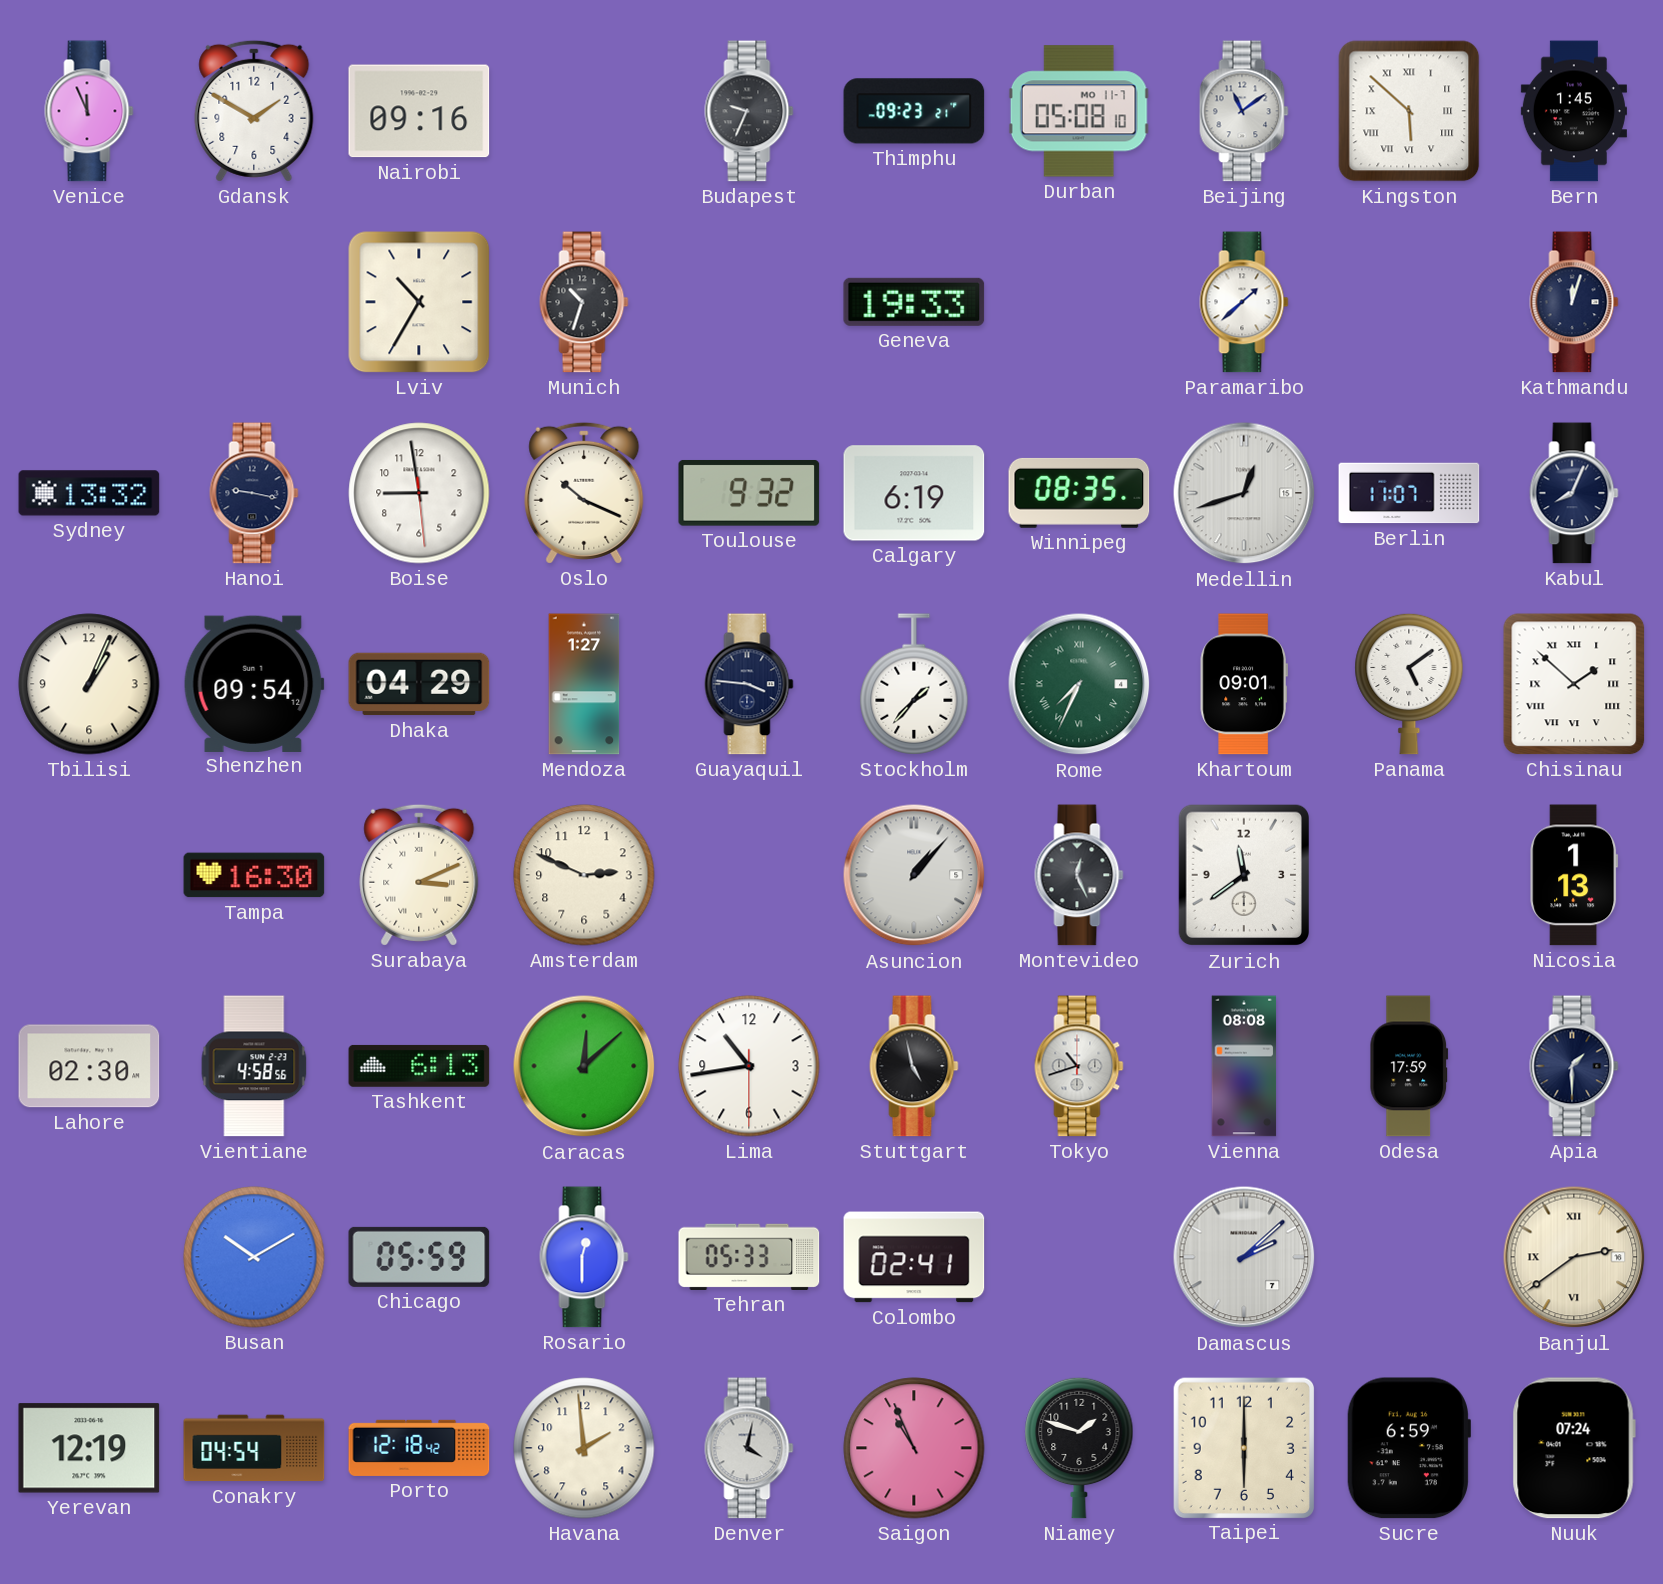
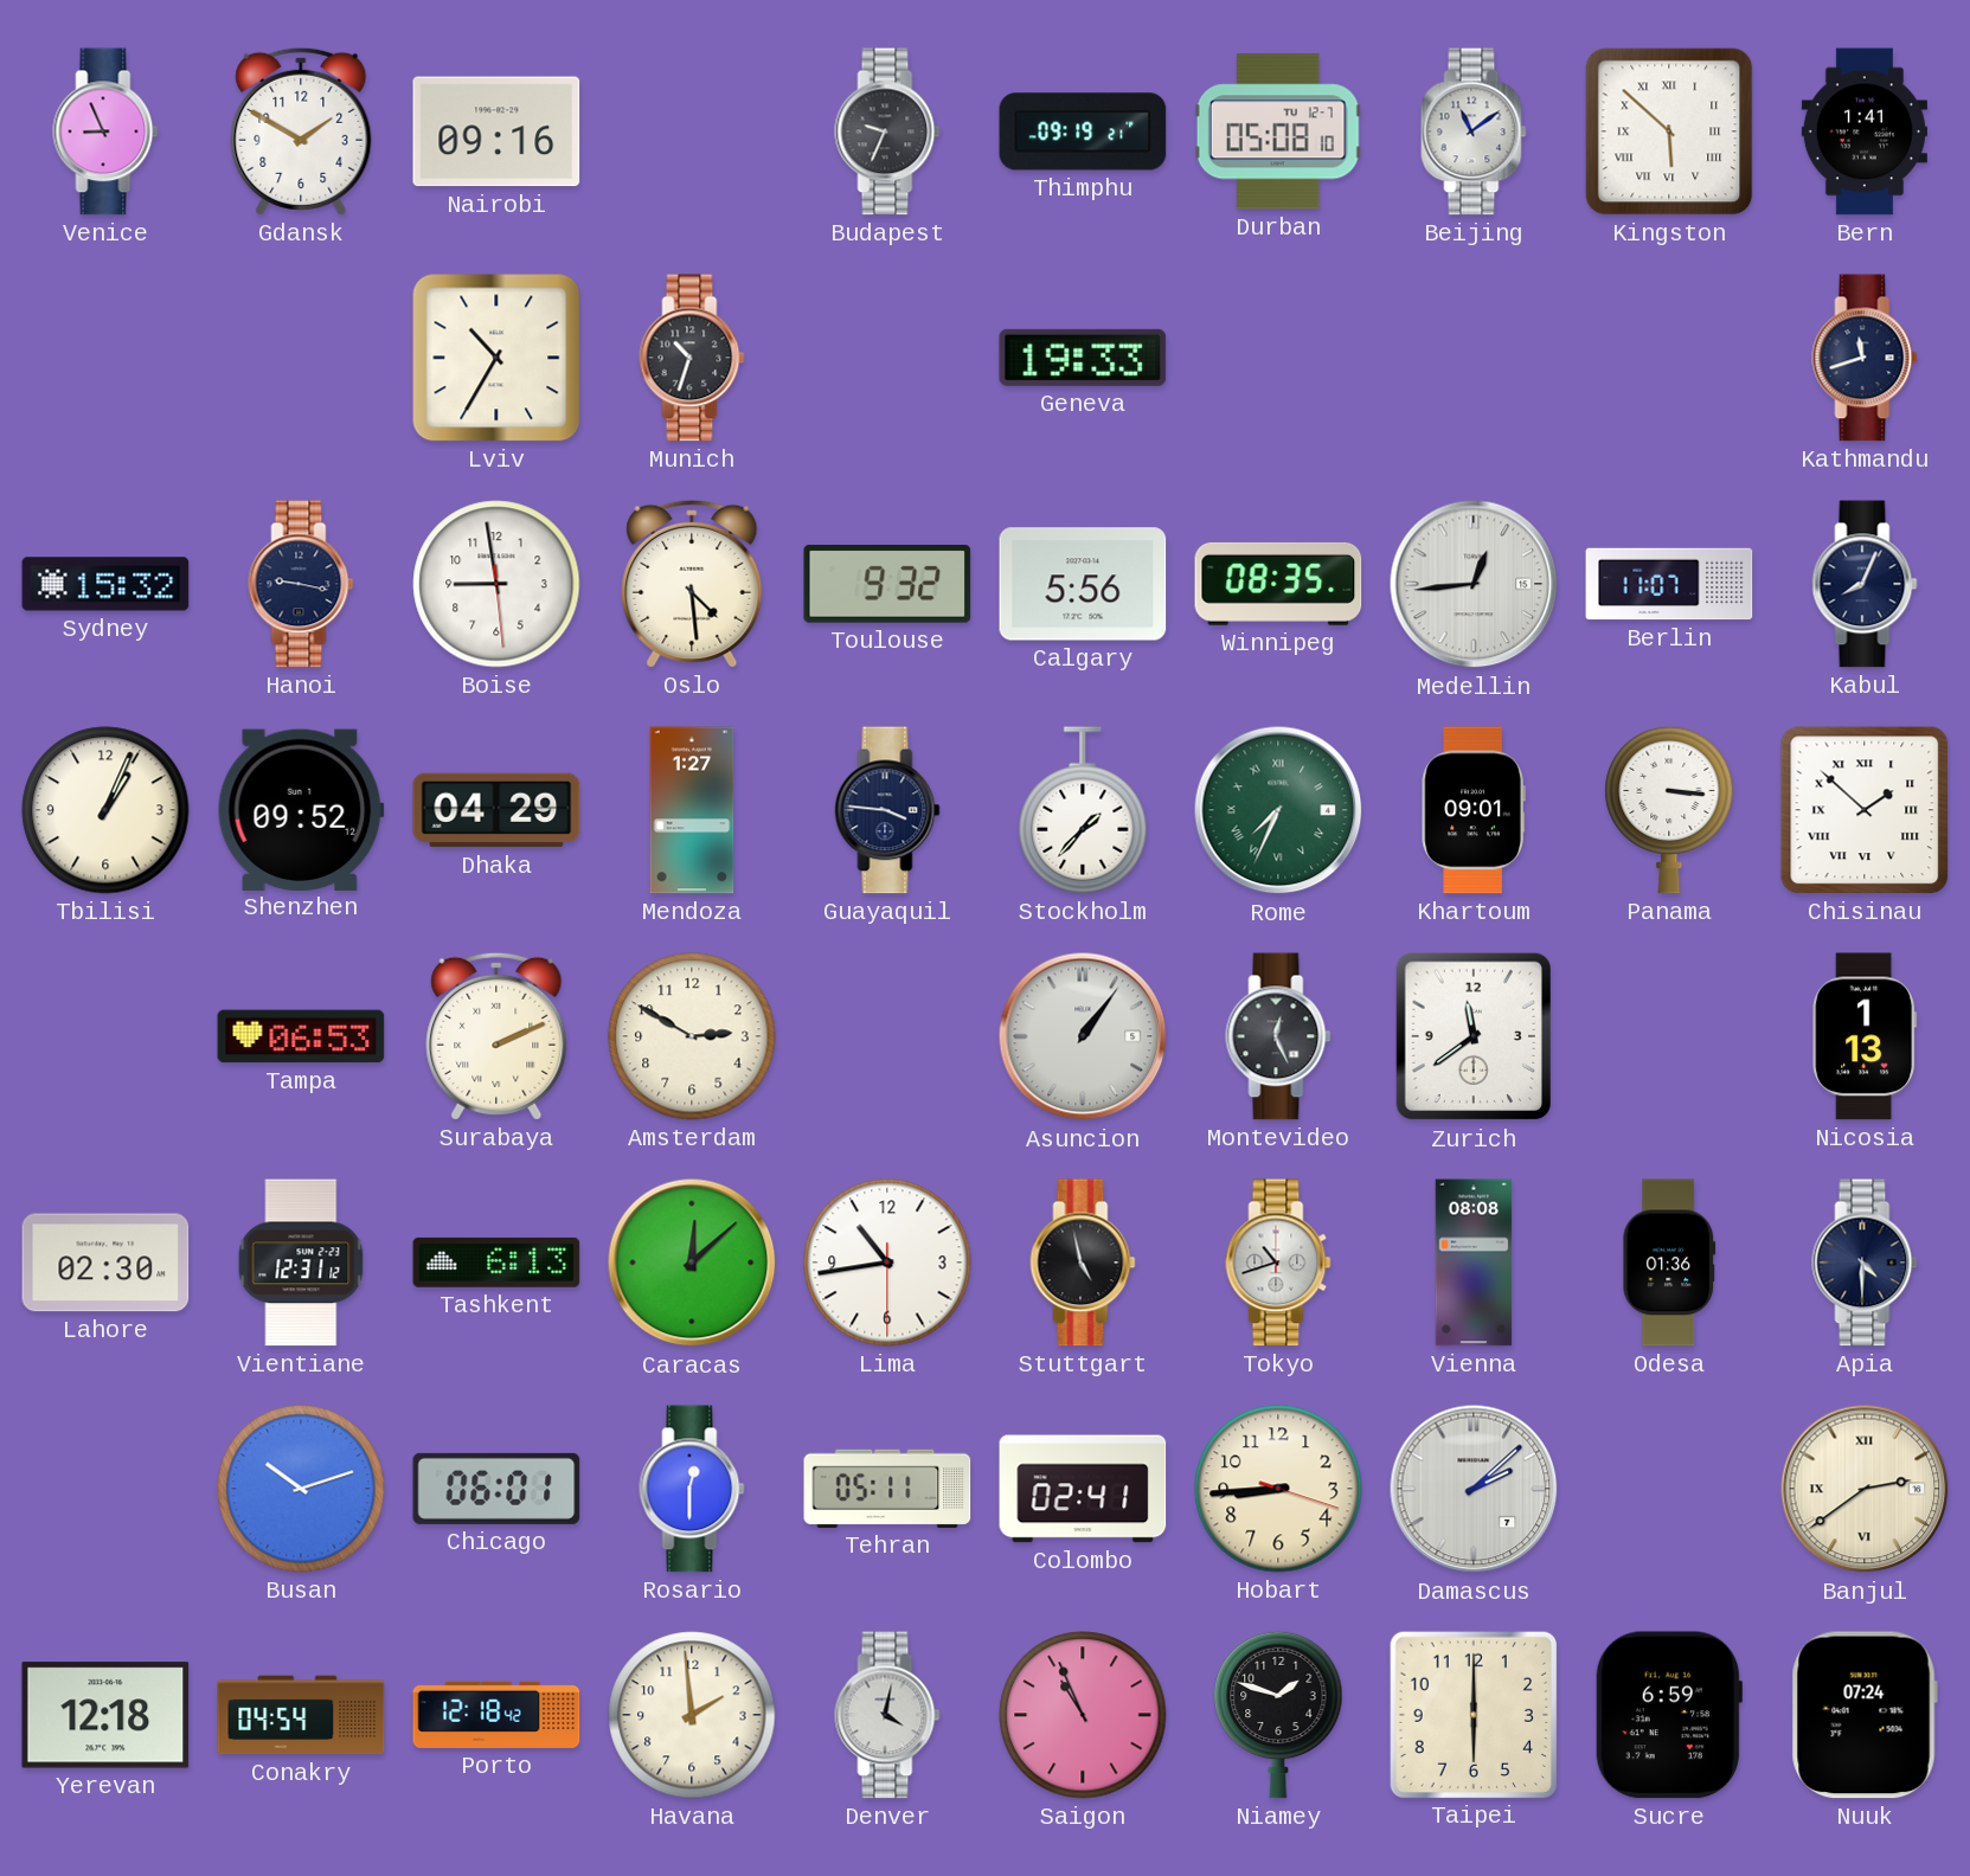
Venice: 11:56 -> 8:56
Thimphu: 09:23 -> 09:19
Durban date: MO 11-7 -> TU 12-7
Bern: 1:45 -> 1:41
Paramaribo: 1:38 -> none
Kathmandu: 12:03 -> 11:42
Sydney: 13:32 -> 15:32
Oslo: 10:19 -> 4:29
Calgary: 6:19 -> 5:56
Medellin: 12:42 -> 12:44
Shenzhen: 09:54 -> 09:52
Panama: 5:09 -> 3:16
Tampa: 16:30 -> 06:53
Surabaya: 3:11 -> 2:11
Amsterdam: 2:49 -> 2:50
Asuncion: 1:07 -> 1:06
Vientiane: 4:58 -> 12:31
Odesa: 17:59 -> 01:36
Apia: 1:30 -> 4:30
Busan: 10:10 -> 10:12
Chicago: 05:59 -> 06:01
Tehran: 05:33 -> 05:11
Hobart: none -> 8:44
Yerevan: 12:19 -> 12:18
